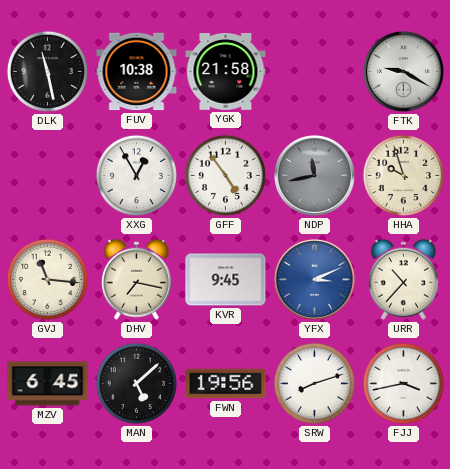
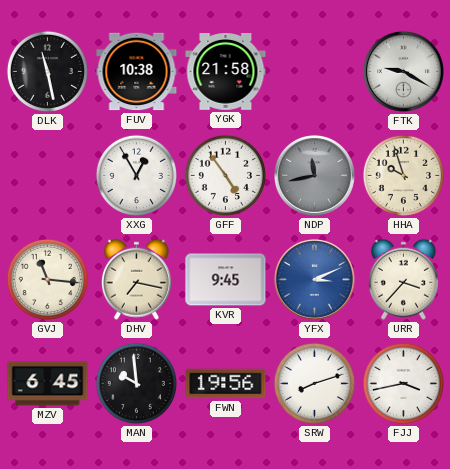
URR: 10:37 -> 3:37
MAN: 5:08 -> 9:59
